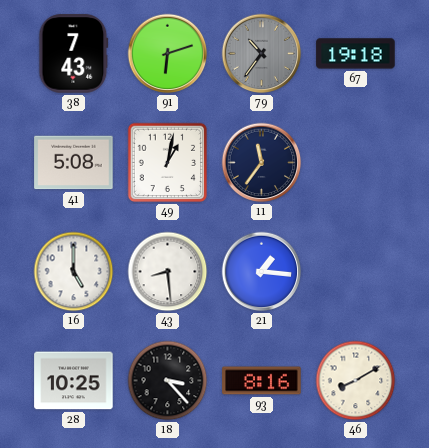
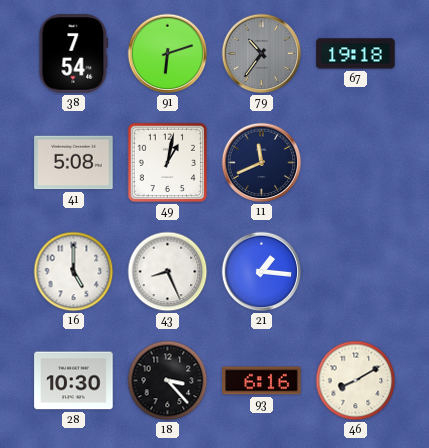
38: 7:43 -> 7:54
11: 11:36 -> 11:41
43: 8:29 -> 8:26
28: 10:25 -> 10:30
93: 8:16 -> 6:16
